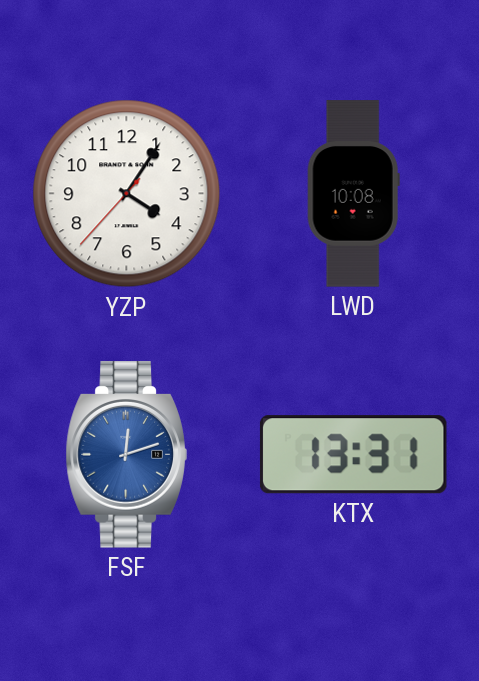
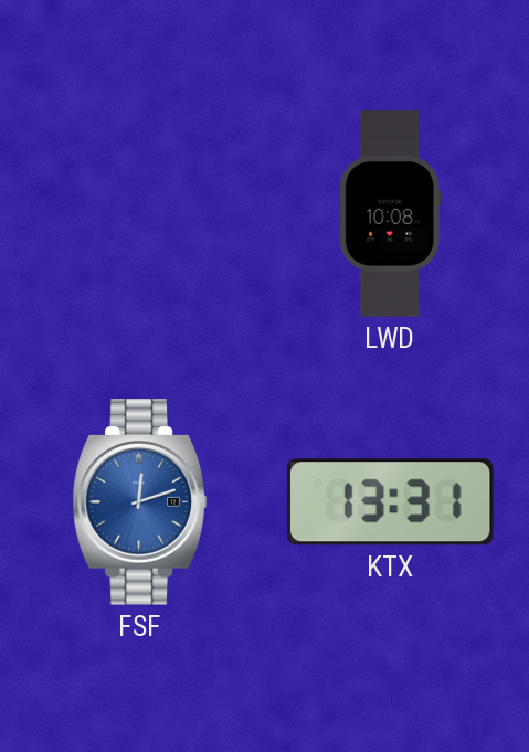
YZP: 4:05 -> none
